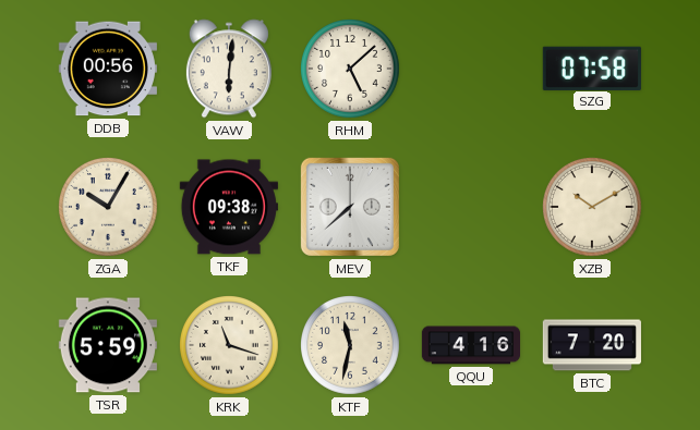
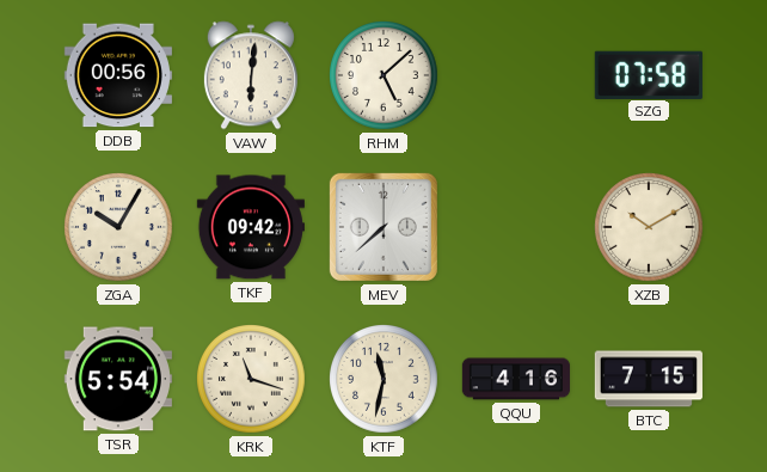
TKF: 09:38 -> 09:42
TSR: 5:59 -> 5:54
BTC: 7:20 -> 7:15
